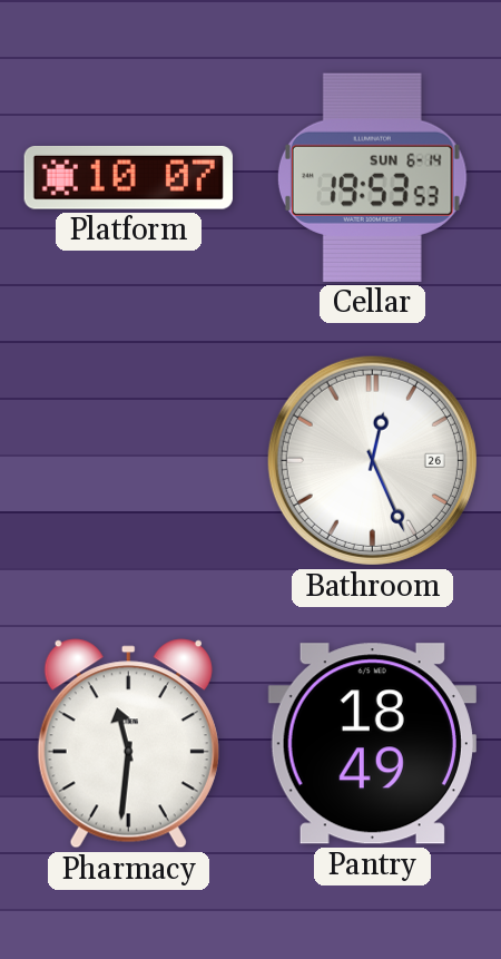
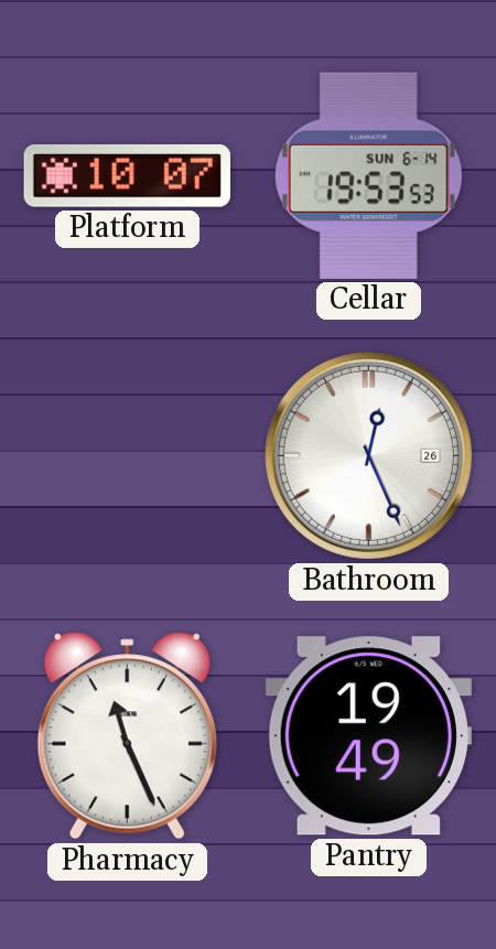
Pharmacy: 11:31 -> 11:26
Pantry: 18:49 -> 19:49
